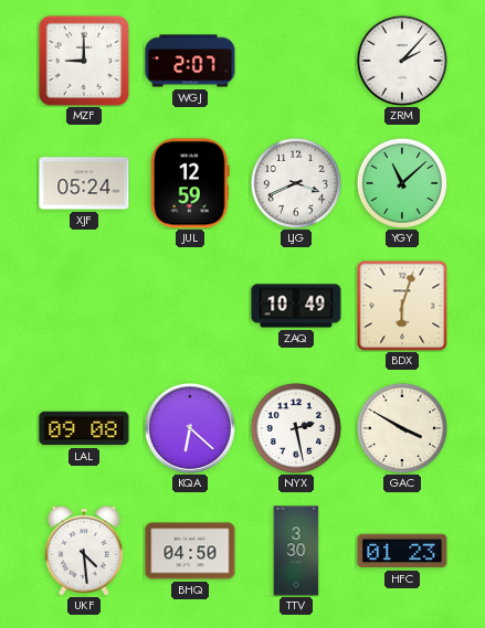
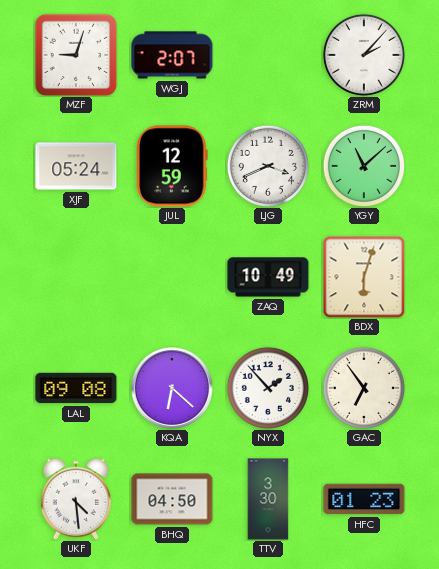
MZF: 9:00 -> 9:03
NYX: 2:28 -> 1:53
GAC: 3:50 -> 6:54
